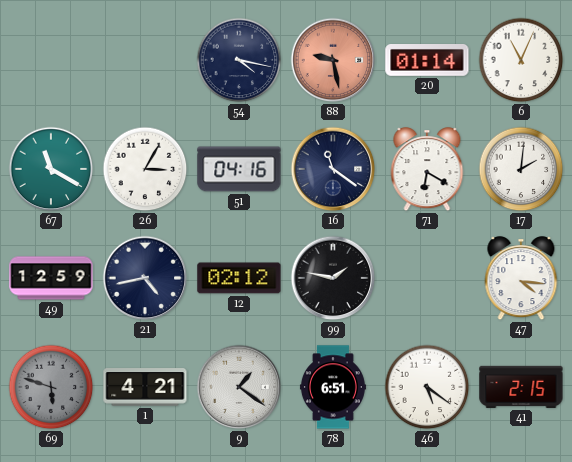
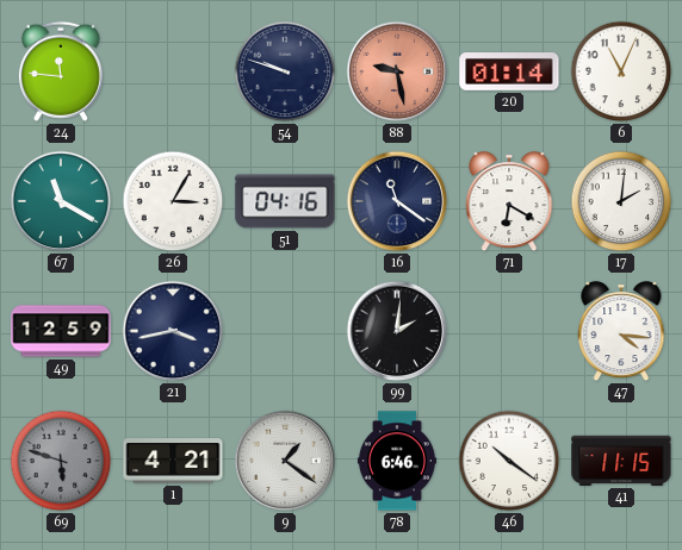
24: none -> 11:46
54: 4:17 -> 9:48
21: 4:43 -> 3:43
12: 02:12 -> none
99: 1:47 -> 2:01
78: 6:51 -> 6:46
46: 5:21 -> 10:21
41: 2:15 -> 11:15
